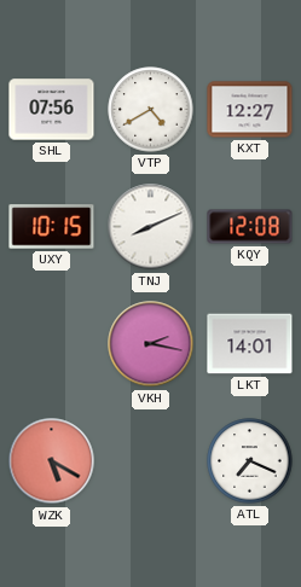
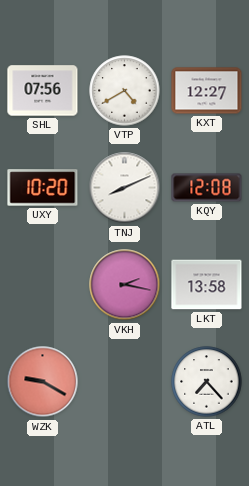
UXY: 10:15 -> 10:20
LKT: 14:01 -> 13:58
WZK: 5:20 -> 9:20
ATL: 7:19 -> 7:23
